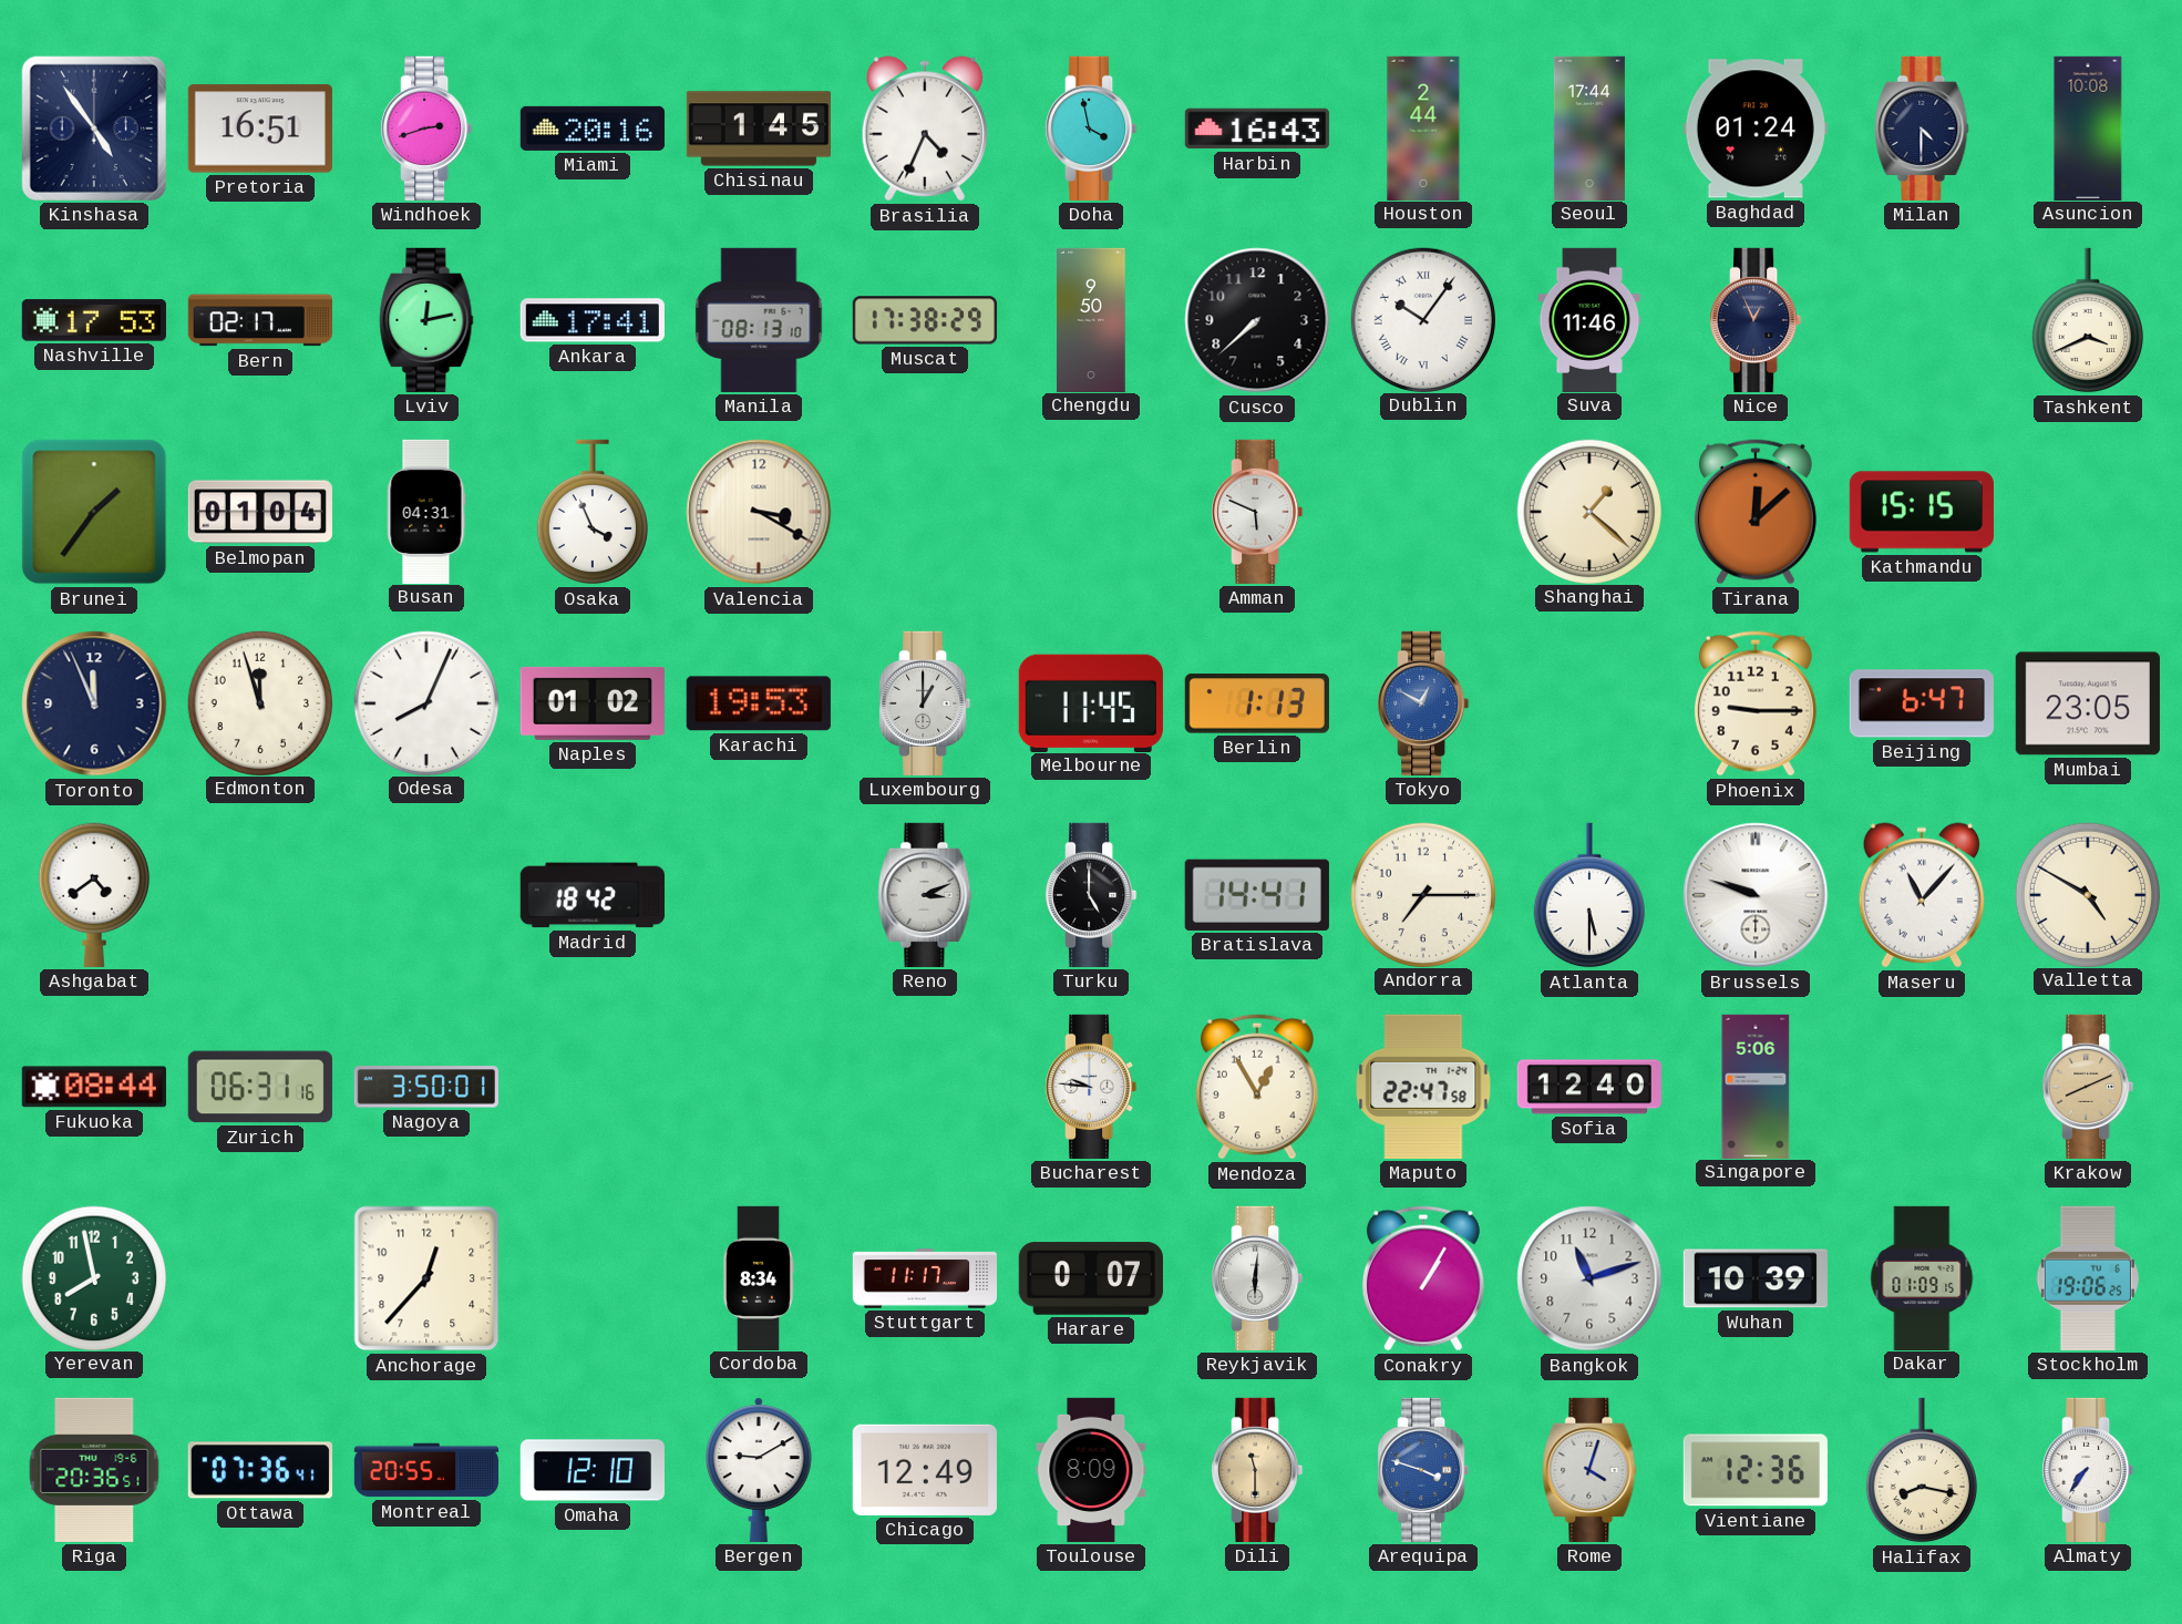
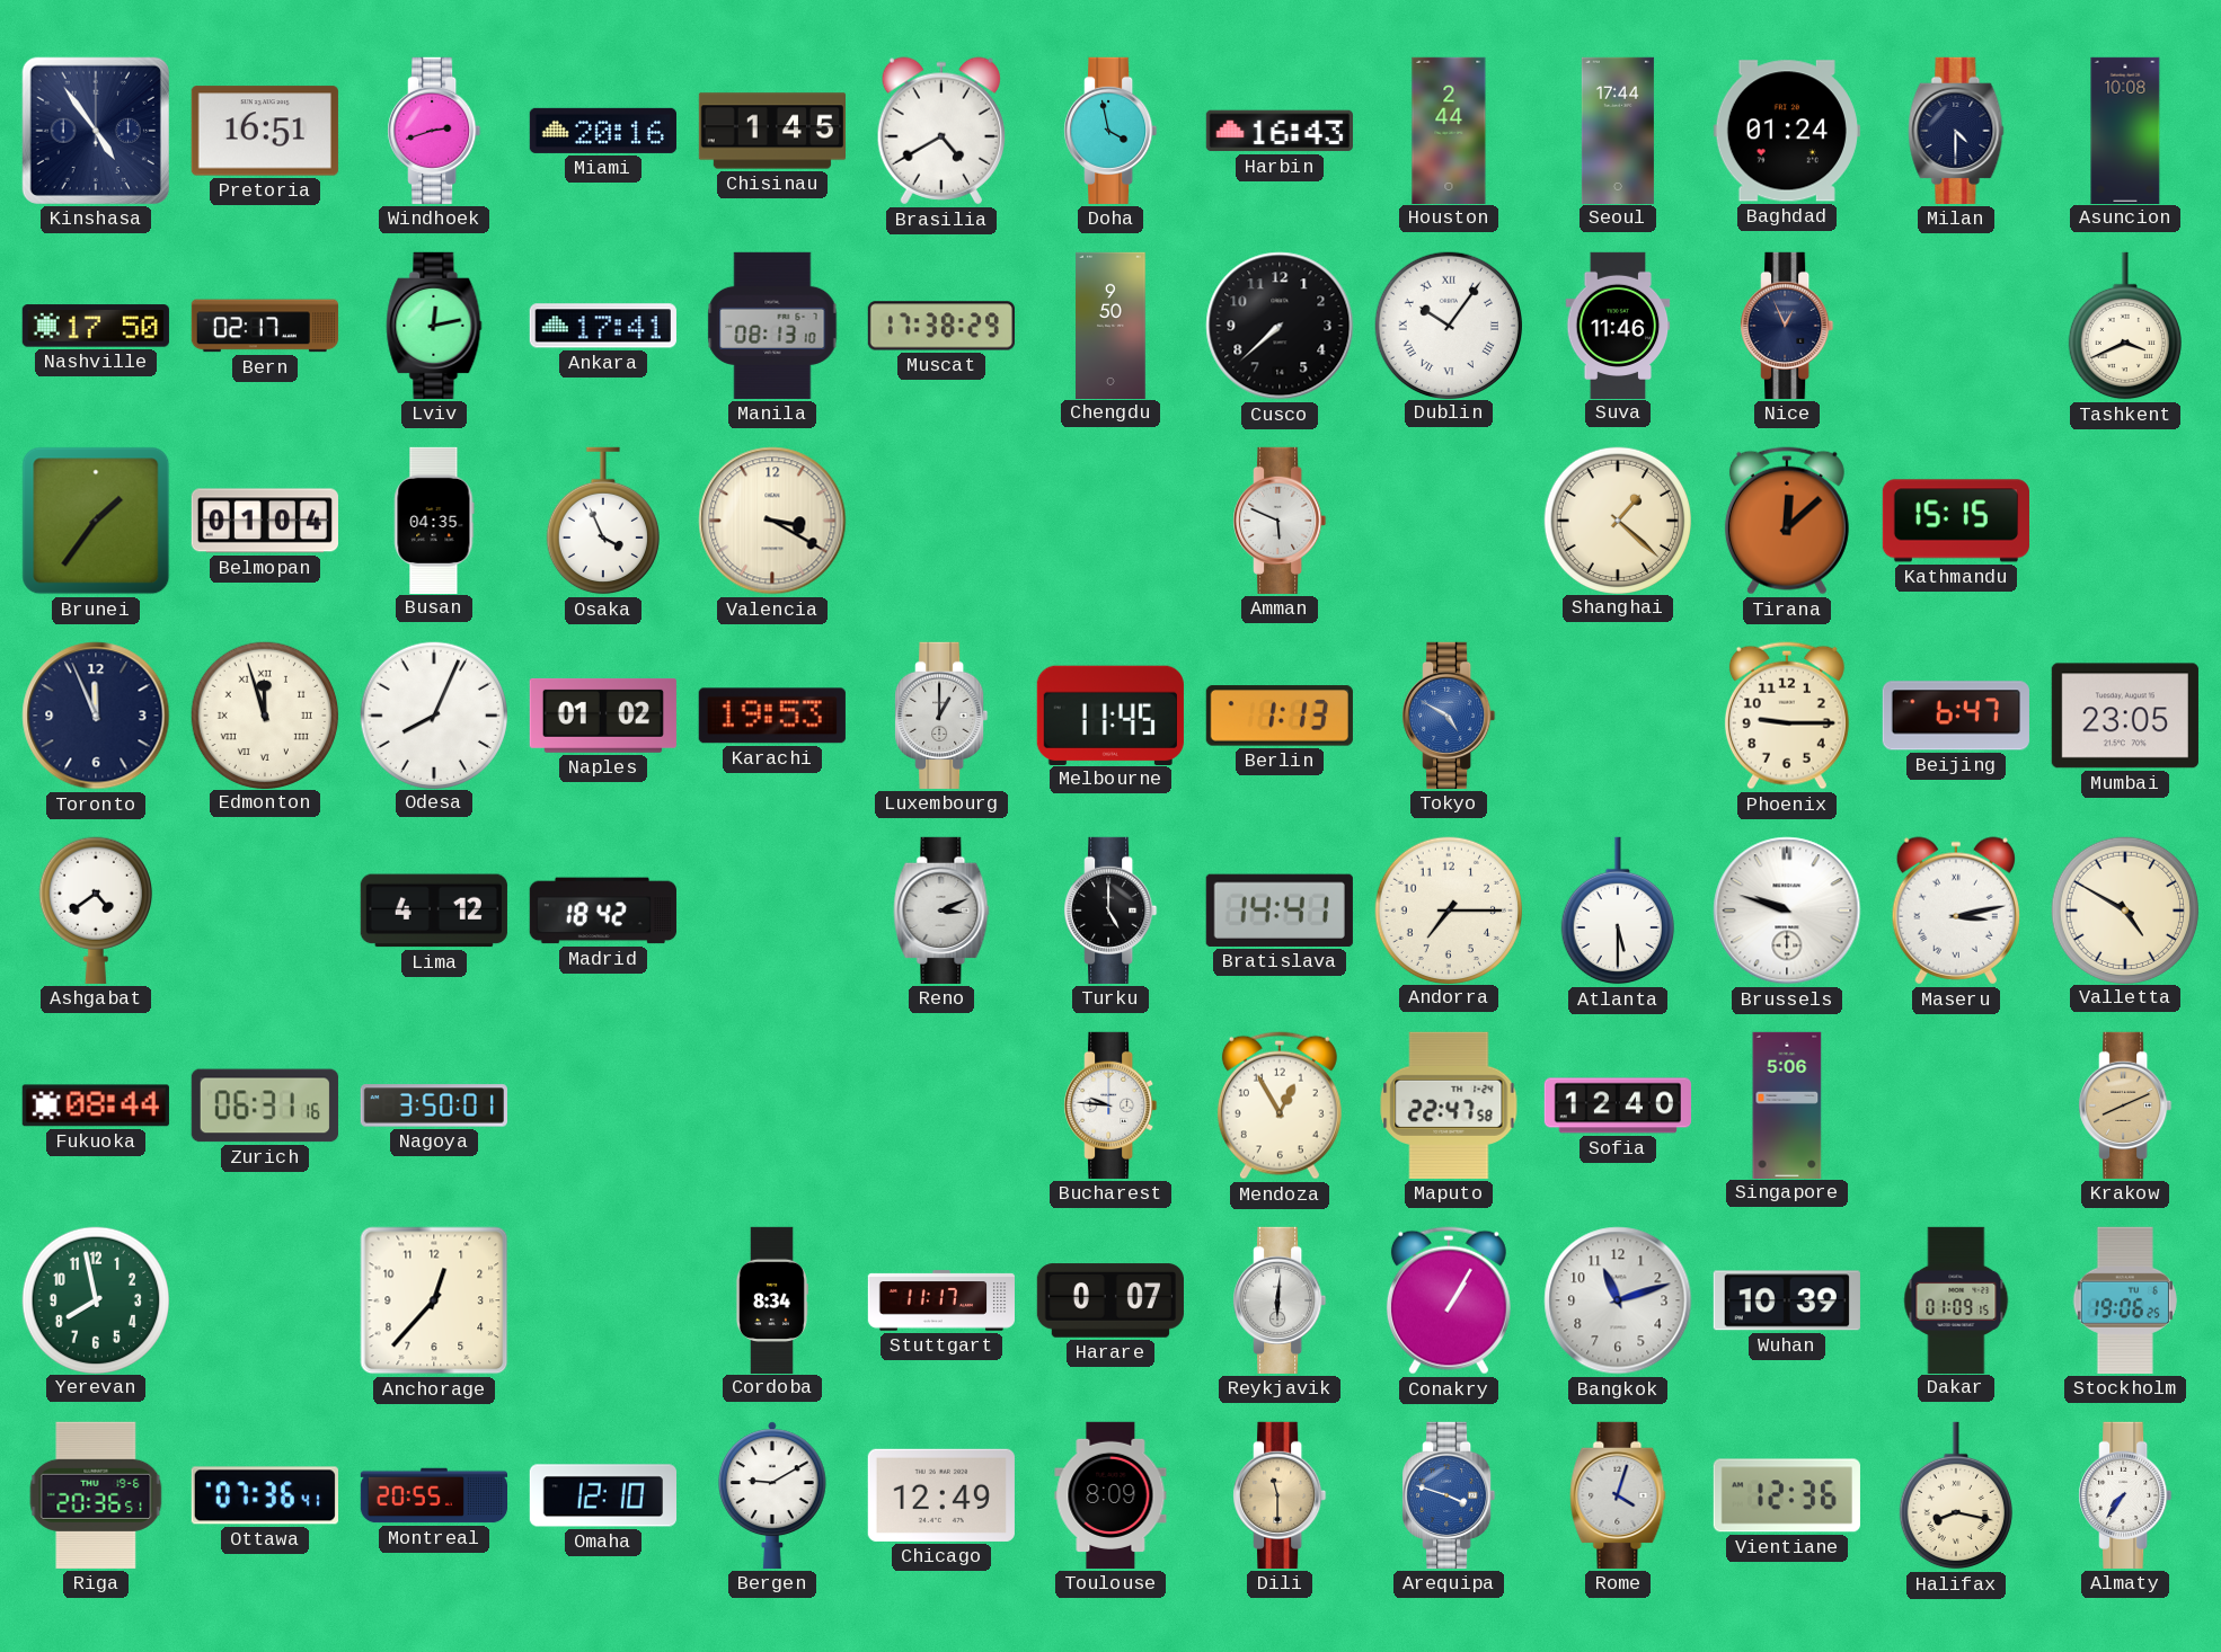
Brasilia: 4:34 -> 4:40
Nashville: 17:53 -> 17:50
Busan: 04:31 -> 04:35
Edmonton numerals: Arabic -> Roman
Tokyo: 12:50 -> 4:50
Lima: none -> 4:12
Maseru: 11:07 -> 3:13
